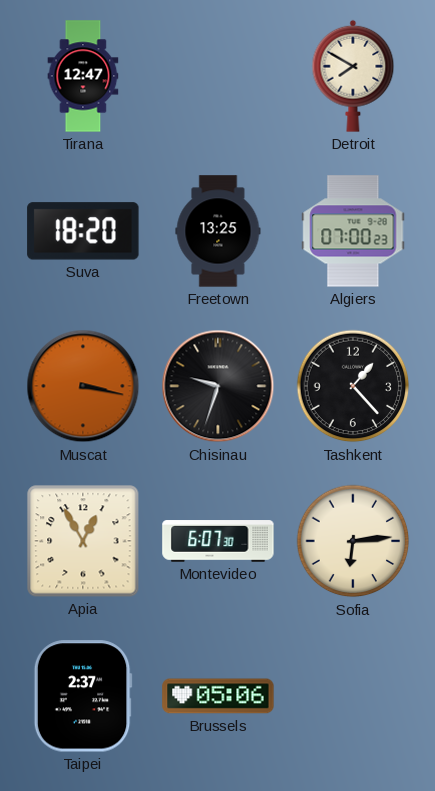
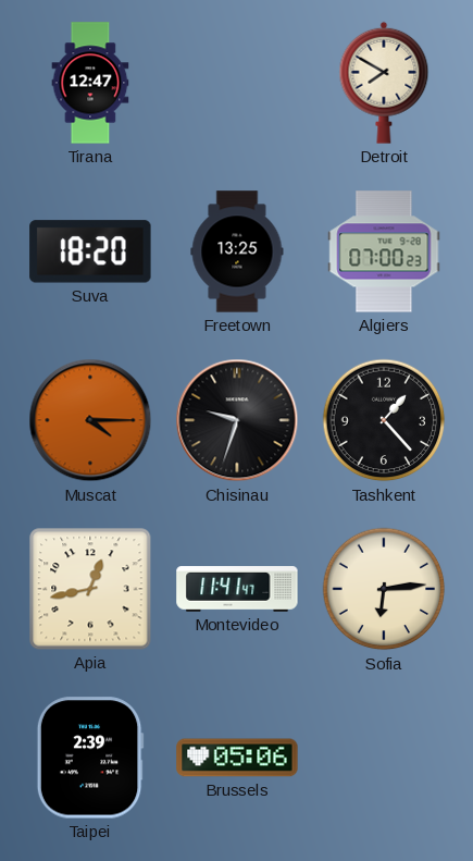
Muscat: 3:17 -> 4:15
Apia: 12:55 -> 12:43
Montevideo: 6:07 -> 11:41
Taipei: 2:37 -> 2:39
